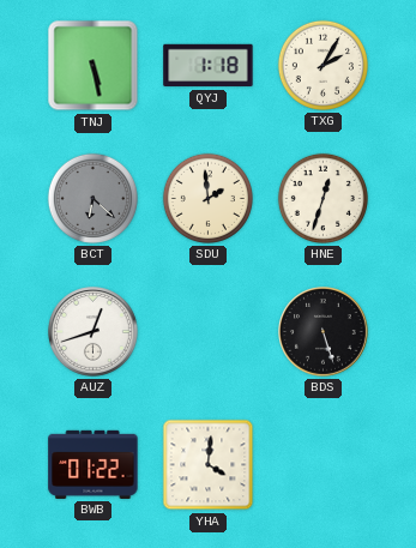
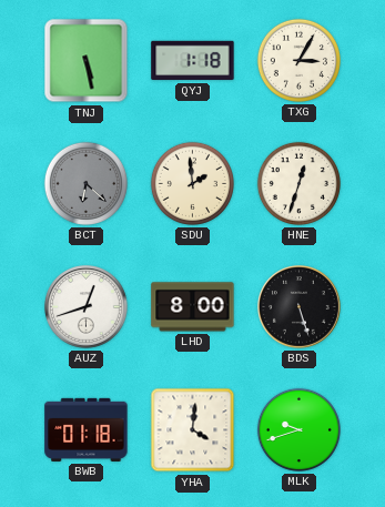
TXG: 2:05 -> 3:05
LHD: none -> 8:00
BWB: 01:22 -> 01:18
MLK: none -> 9:42
